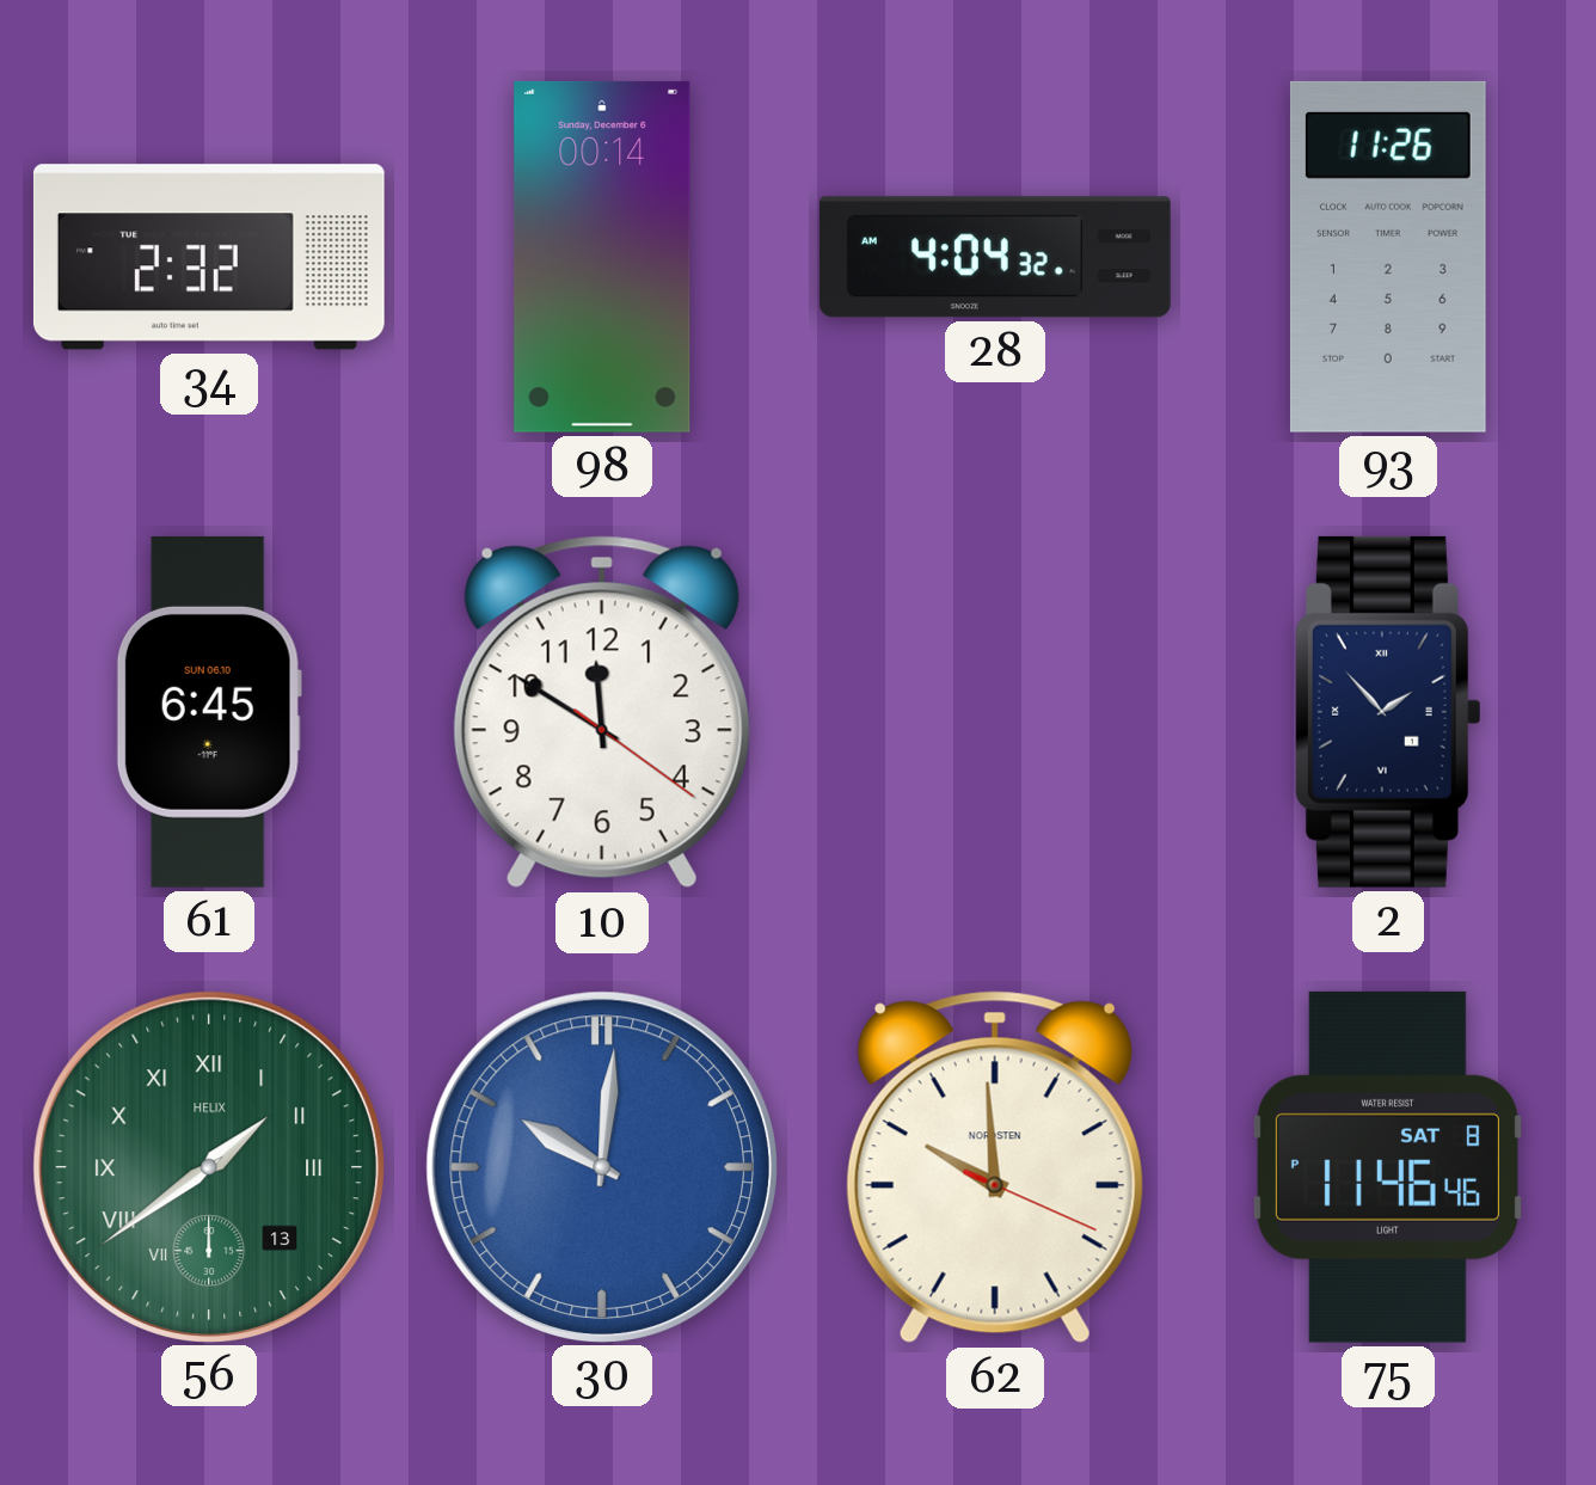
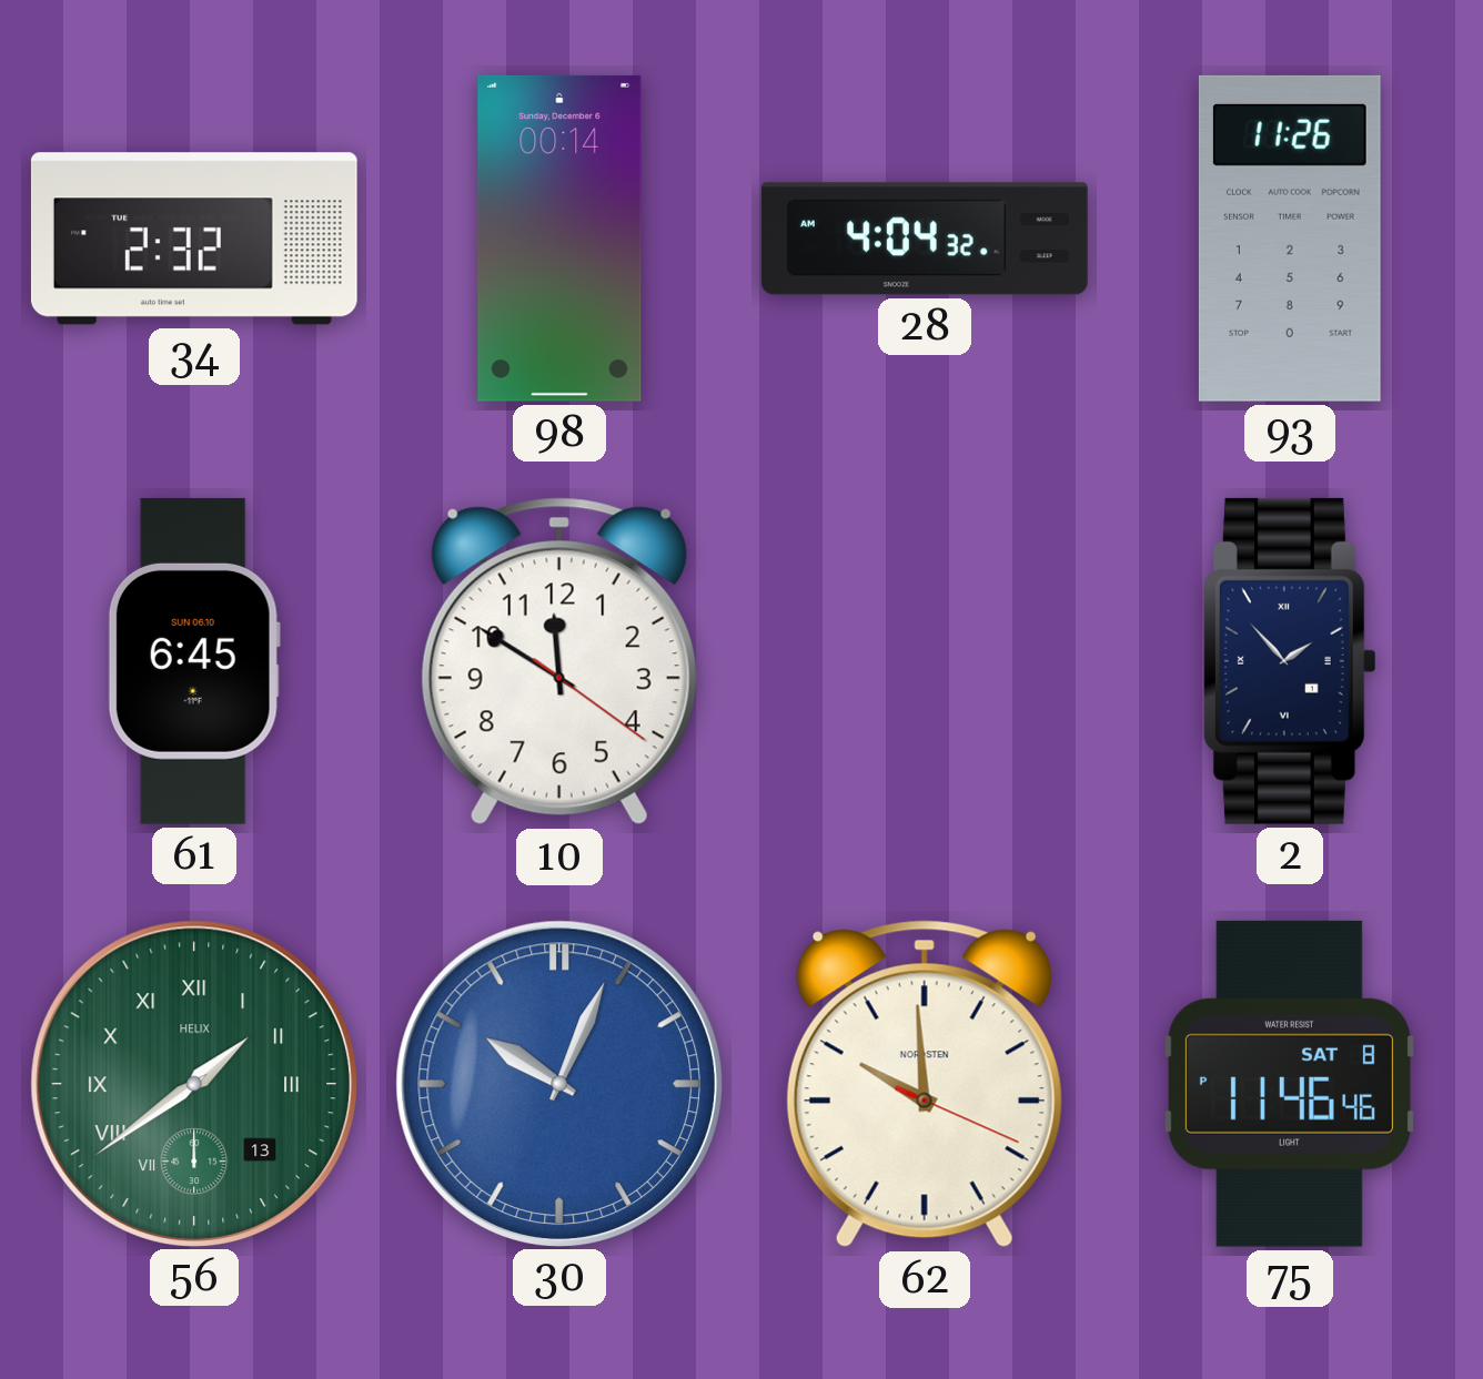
30: 10:01 -> 10:04
